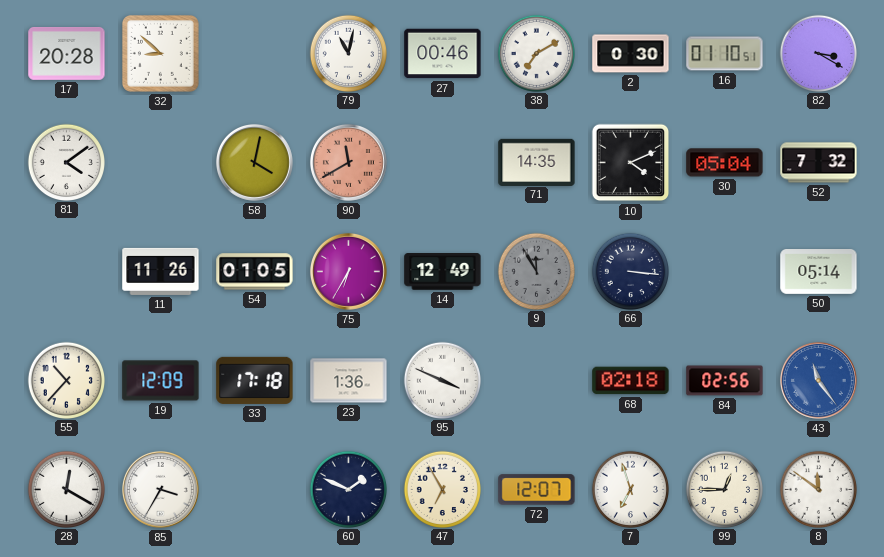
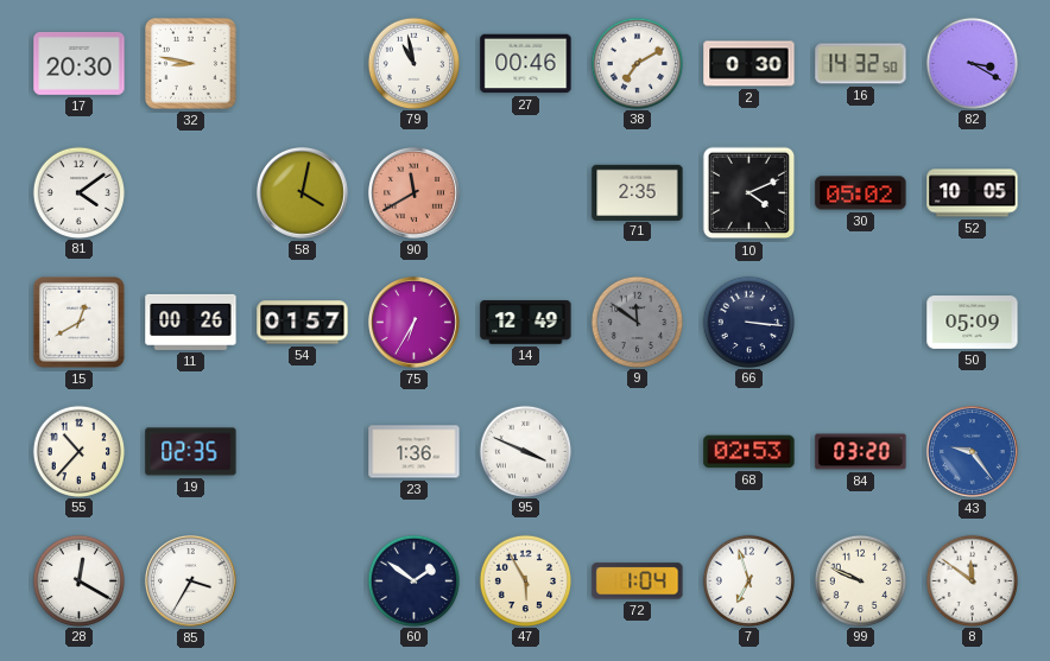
17: 20:28 -> 20:30
32: 8:52 -> 8:47
79: 11:02 -> 10:58
16: 01:10 -> 14:32
71: 14:35 -> 2:35
30: 05:04 -> 05:02
52: 7:32 -> 10:05
15: none -> 12:40
11: 11:26 -> 00:26
54: 01:05 -> 01:57
9: 11:55 -> 11:51
50: 05:14 -> 05:09
19: 12:09 -> 02:35
33: 17:18 -> none
68: 02:18 -> 02:53
84: 02:56 -> 03:20
43: 11:24 -> 9:24
60: 1:49 -> 1:51
47: 6:55 -> 5:55
72: 12:07 -> 1:04
99: 12:45 -> 9:49
